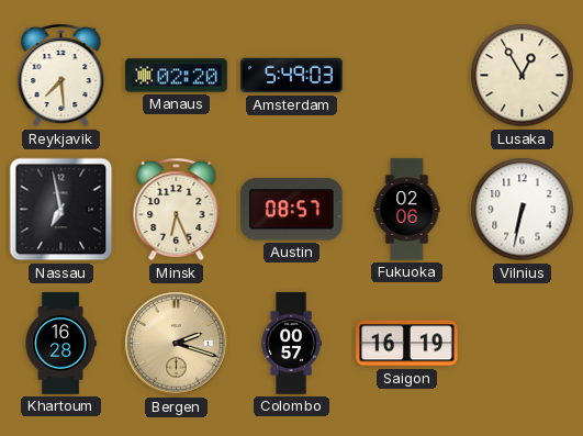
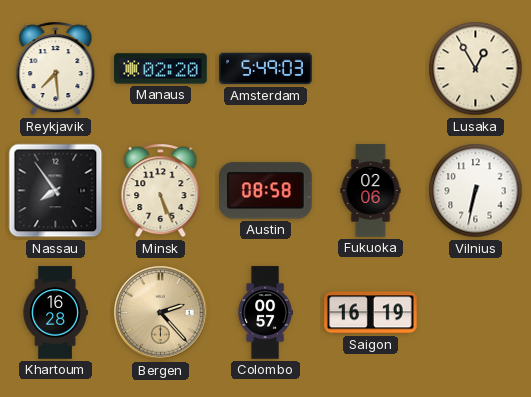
Nassau: 6:58 -> 7:54
Minsk: 6:26 -> 5:26
Austin: 08:57 -> 08:58
Bergen: 2:18 -> 2:23
